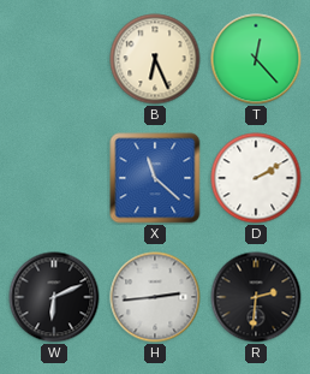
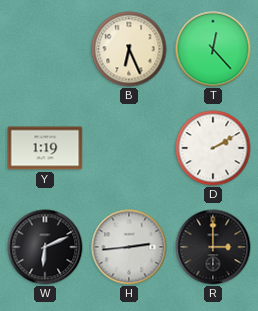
Y: none -> 1:19
X: 11:22 -> none
R: 2:31 -> 3:00
